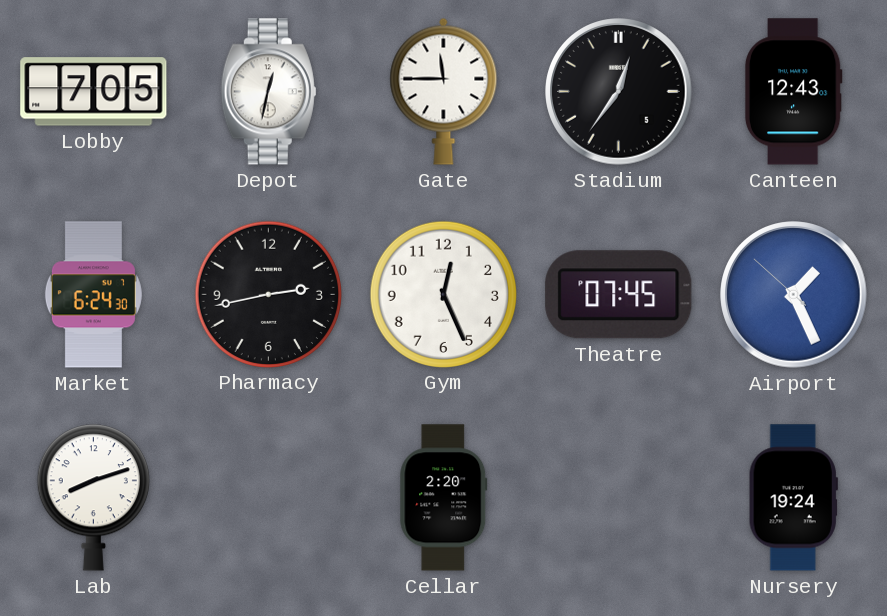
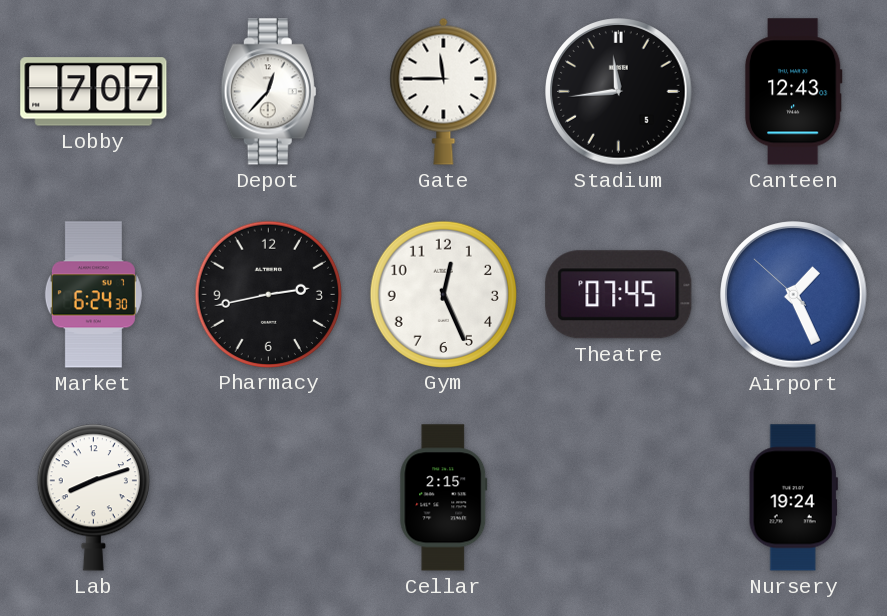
Lobby: 7:05 -> 7:07
Depot: 12:32 -> 12:37
Stadium: 12:36 -> 11:44
Cellar: 2:20 -> 2:15
